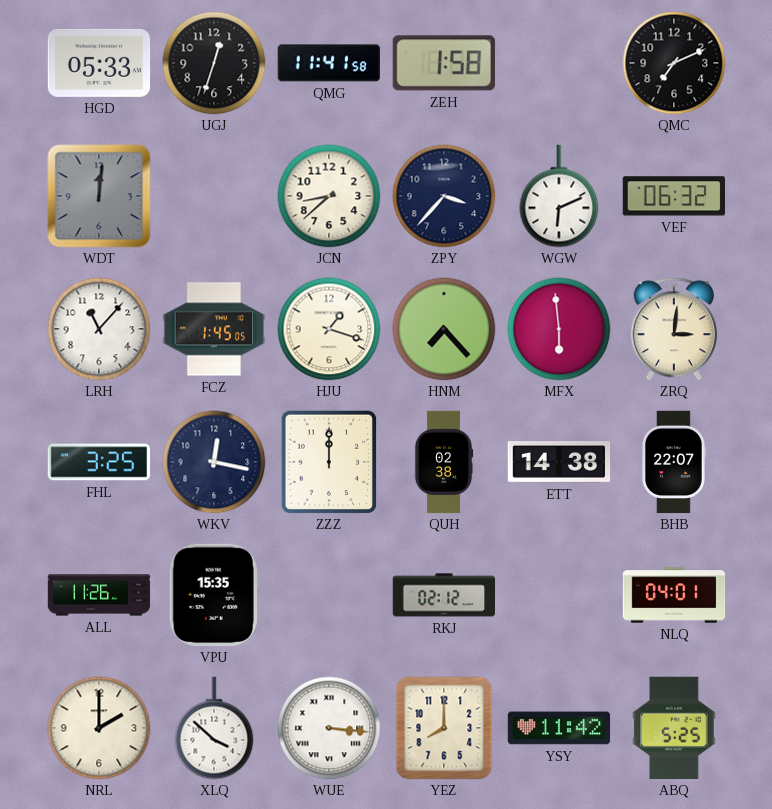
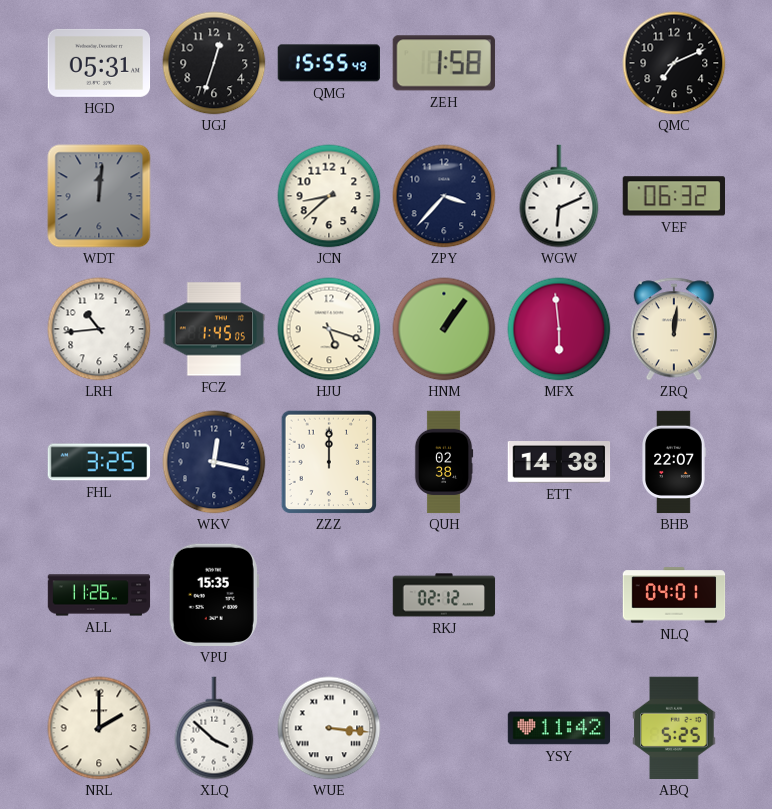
HGD: 05:33 -> 05:31
QMG: 11:41 -> 15:55
LRH: 11:07 -> 10:44
HJU: 1:18 -> 5:18
HNM: 7:23 -> 1:06
ZRQ: 3:01 -> 12:01
YEZ: 8:00 -> none
